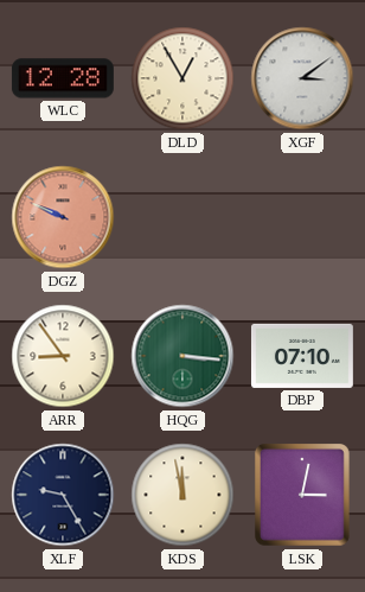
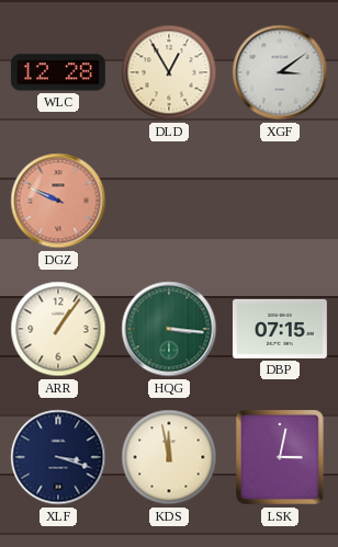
ARR: 8:54 -> 1:06
DBP: 07:10 -> 07:15
XLF: 9:25 -> 3:18
